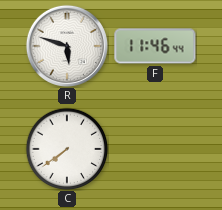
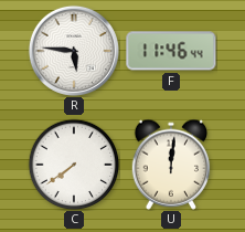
R: 5:48 -> 5:46
U: none -> 12:01
